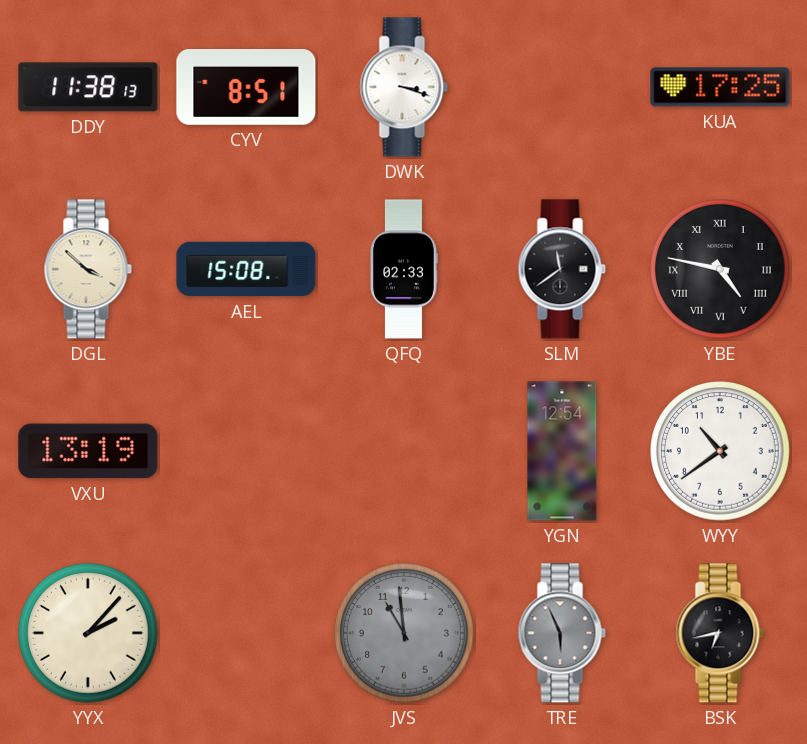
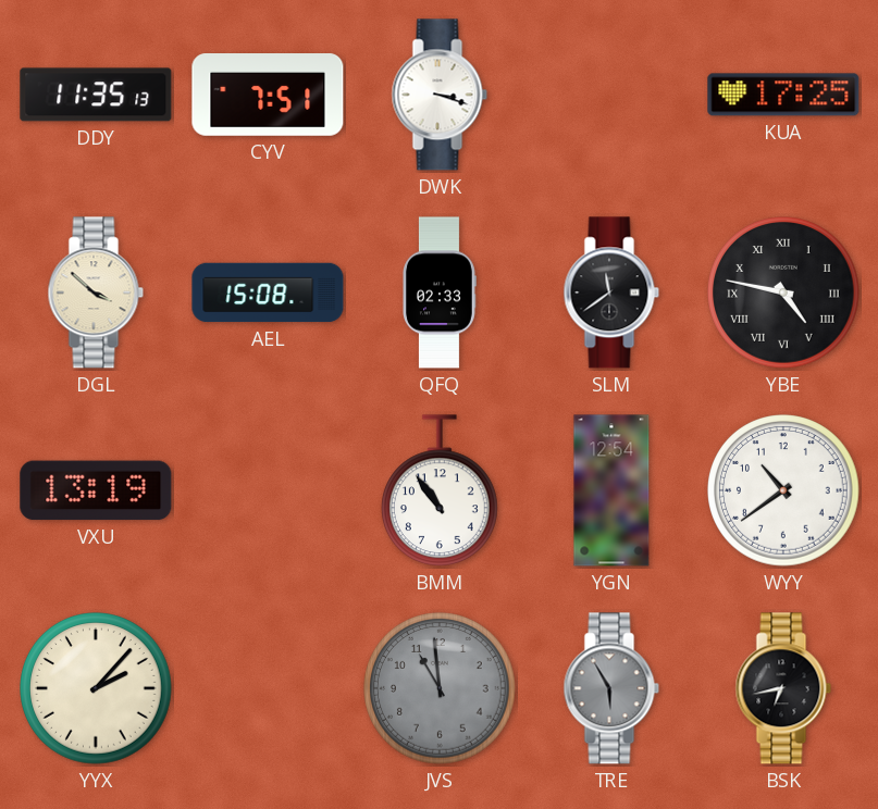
DDY: 11:38 -> 11:35
CYV: 8:51 -> 7:51
BMM: none -> 10:54
TRE: 5:56 -> 5:55
